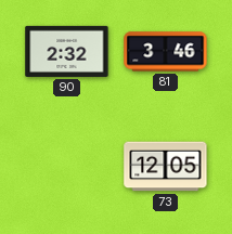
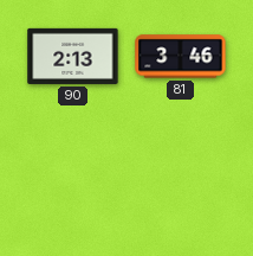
90: 2:32 -> 2:13
73: 12:05 -> none
